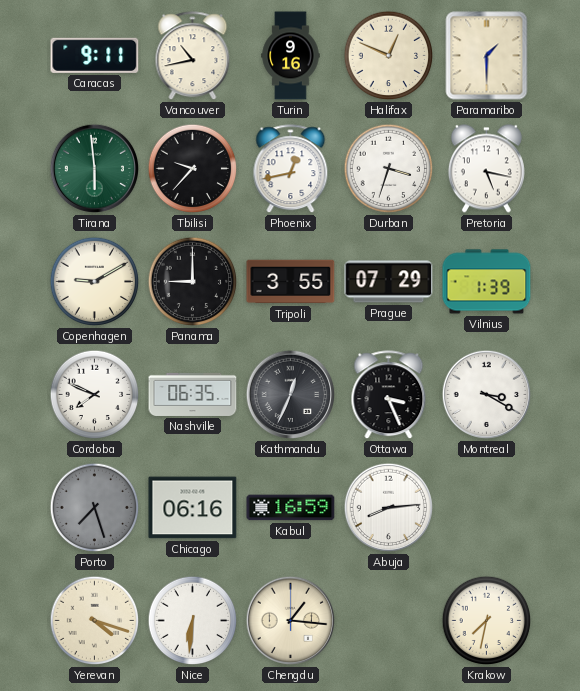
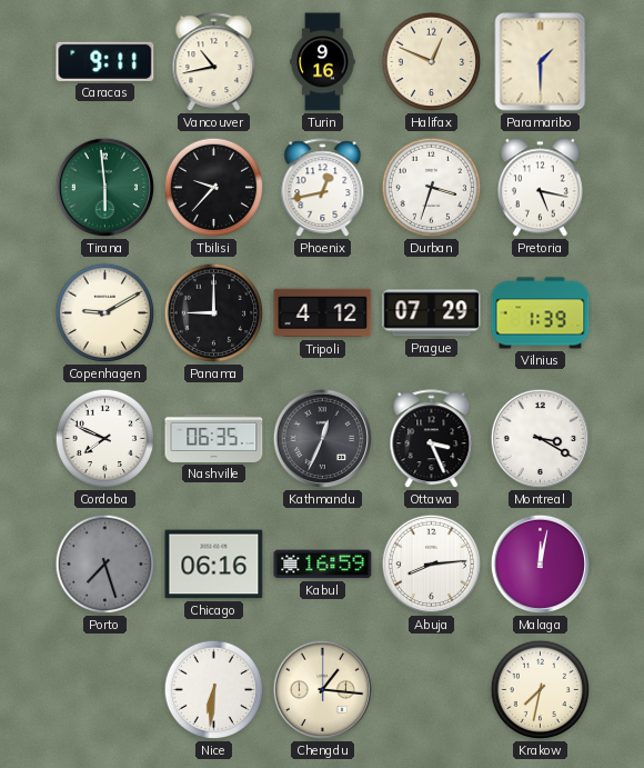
Tripoli: 3:55 -> 4:12
Malaga: none -> 12:02
Yerevan: 4:18 -> none
